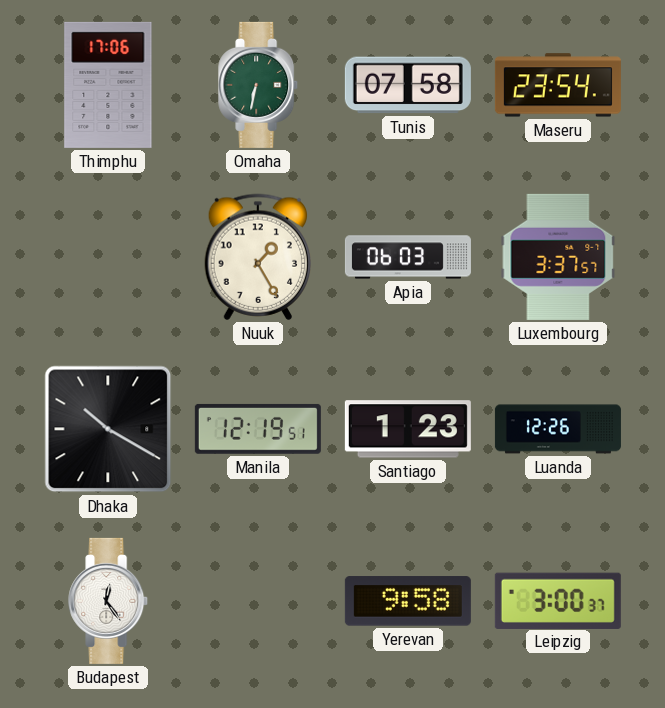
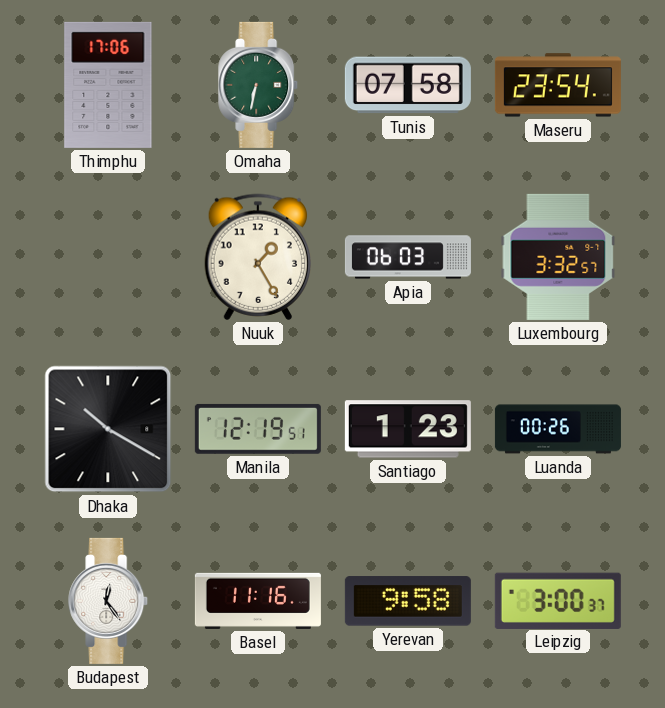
Luxembourg: 3:37 -> 3:32
Luanda: 12:26 -> 00:26
Basel: none -> 11:16
